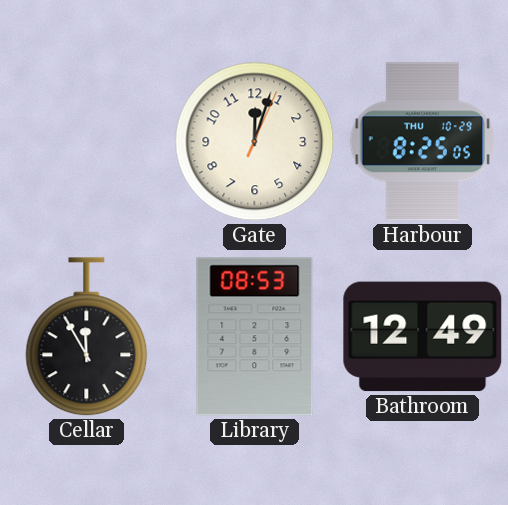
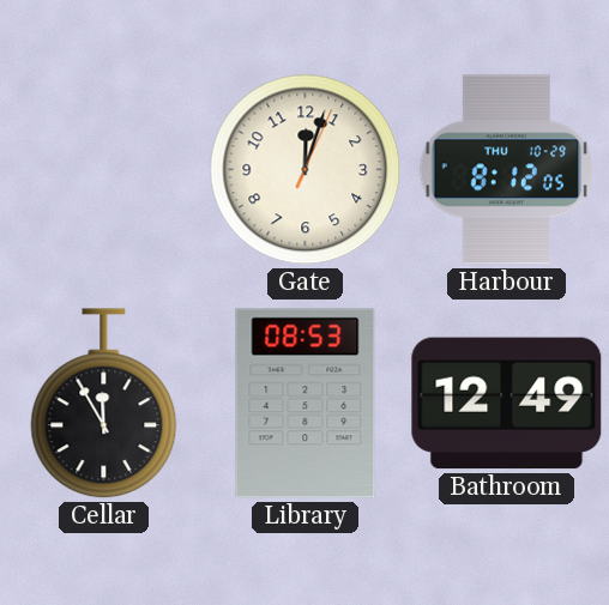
Harbour: 8:25 -> 8:12
